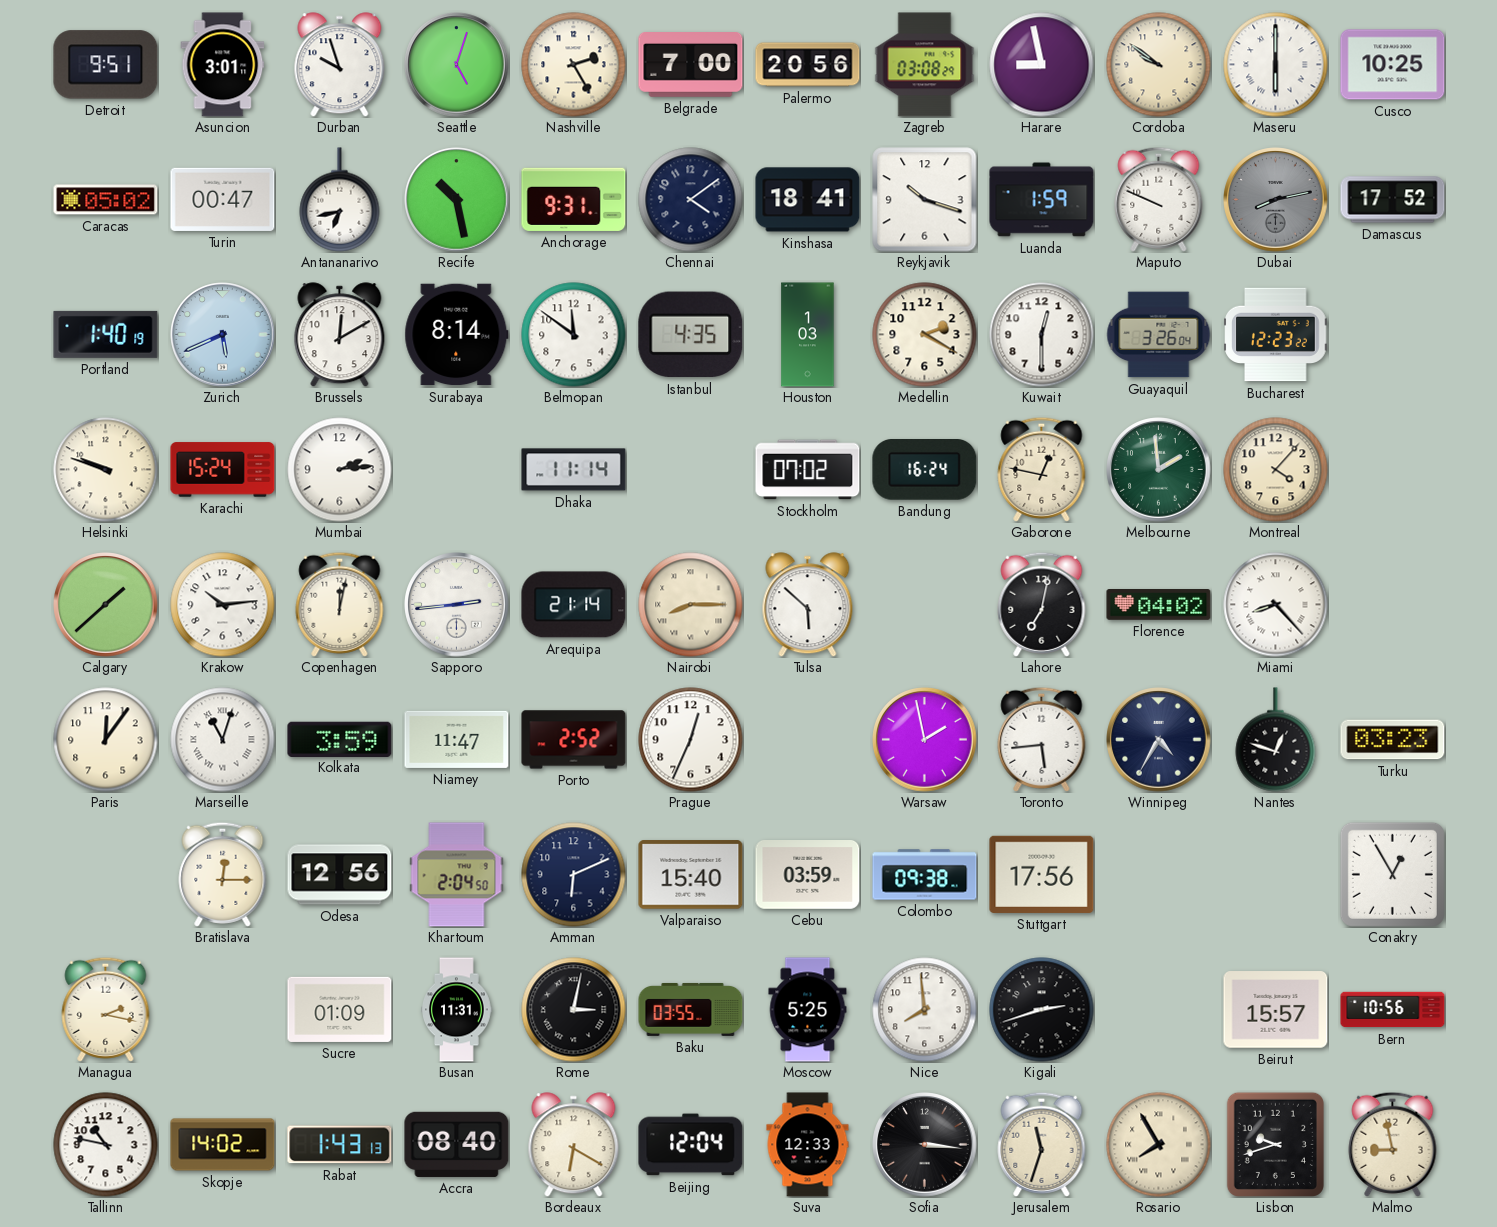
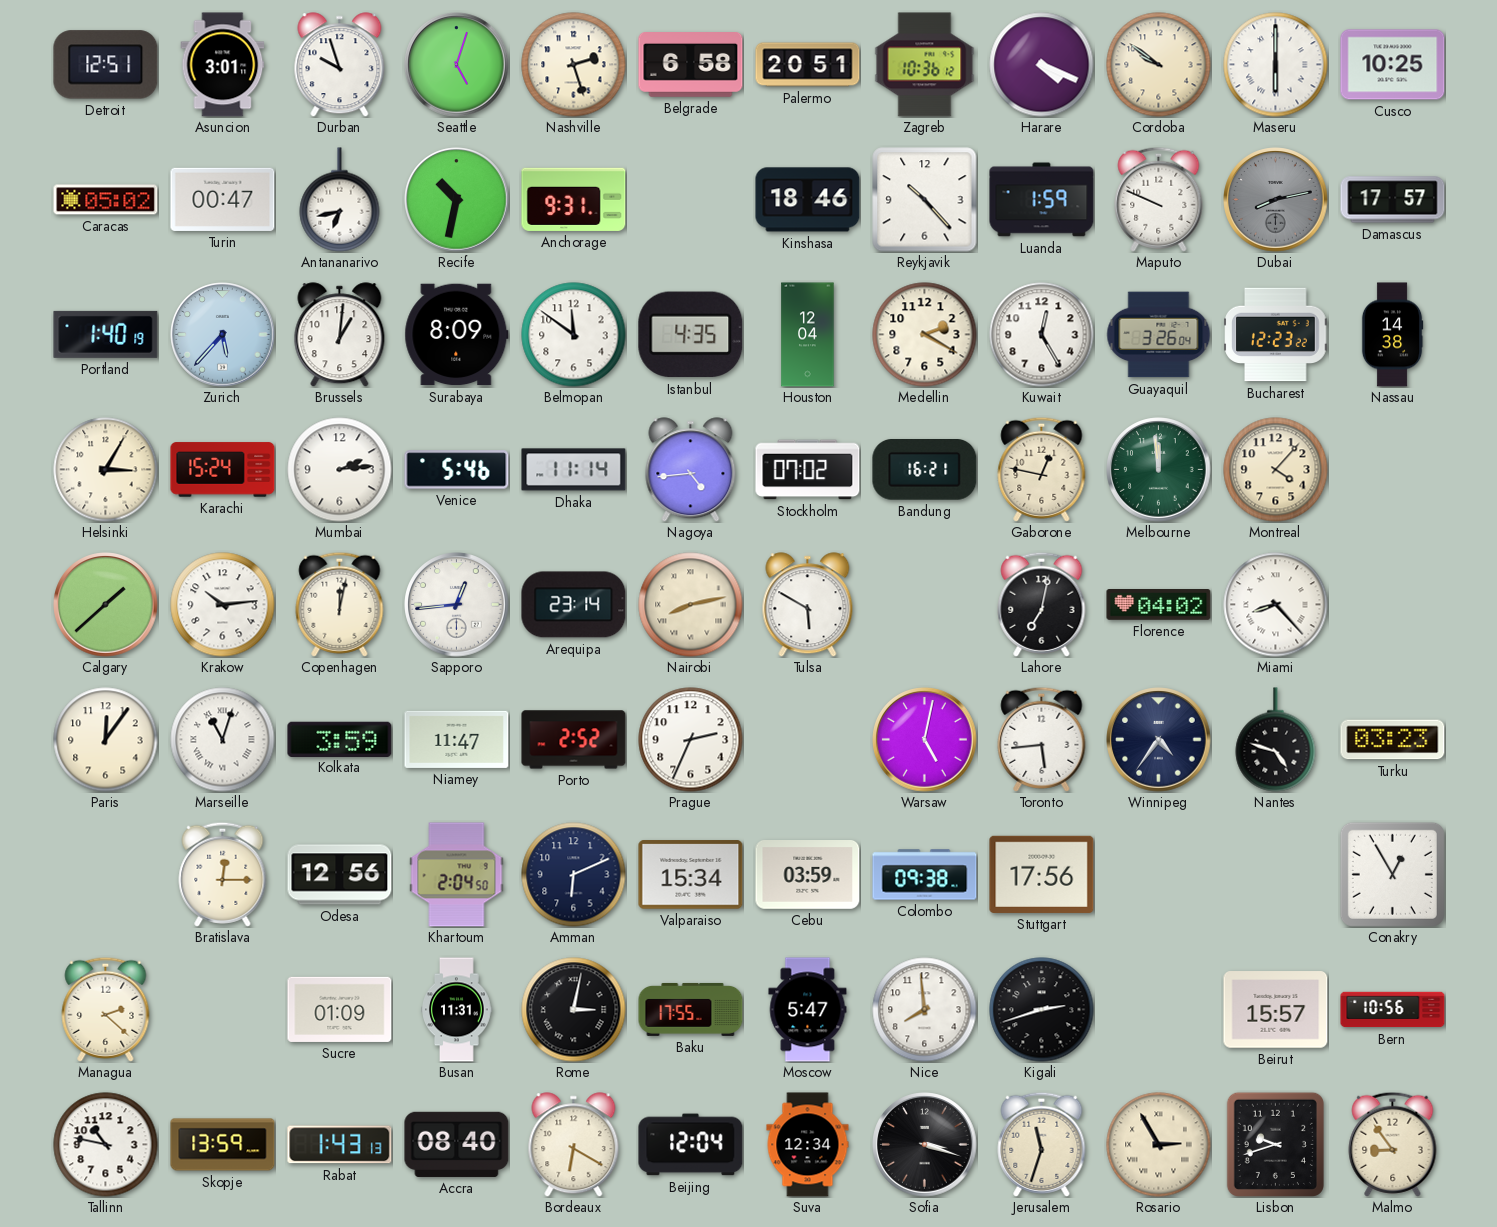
Detroit: 9:51 -> 12:51
Nashville: 2:25 -> 2:27
Belgrade: 7:00 -> 6:58
Palermo: 20:56 -> 20:51
Zagreb: 03:08 -> 10:36
Harare: 8:58 -> 4:19
Recife: 10:28 -> 10:32
Chennai: 4:09 -> none
Kinshasa: 18:41 -> 18:46
Reykjavik: 10:18 -> 10:23
Damascus: 17:52 -> 17:57
Zurich: 5:41 -> 5:37
Brussels: 12:10 -> 1:01
Surabaya: 8:14 -> 8:09
Houston: 1:03 -> 12:04
Kuwait: 12:30 -> 12:25
Nassau: none -> 14:38
Helsinki: 9:48 -> 3:05
Venice: none -> 5:46
Nagoya: none -> 4:44
Bandung: 16:24 -> 16:21
Melbourne: 1:59 -> 11:59
Sapporo: 2:44 -> 12:44
Arequipa: 21:14 -> 23:14
Nairobi: 8:15 -> 8:13
Tulsa: 5:52 -> 5:50
Prague: 12:34 -> 2:34
Warsaw: 1:58 -> 5:02
Winnipeg: 4:35 -> 4:36
Nantes: 12:48 -> 4:48
Valparaiso: 15:40 -> 15:34
Managua: 2:17 -> 2:22
Baku: 03:55 -> 17:55
Moscow: 5:25 -> 5:47
Skopje: 14:02 -> 13:59
Suva: 12:33 -> 12:34
Sofia: 3:16 -> 3:18
Rosario: 7:55 -> 2:55
Malmo: 8:58 -> 8:54
